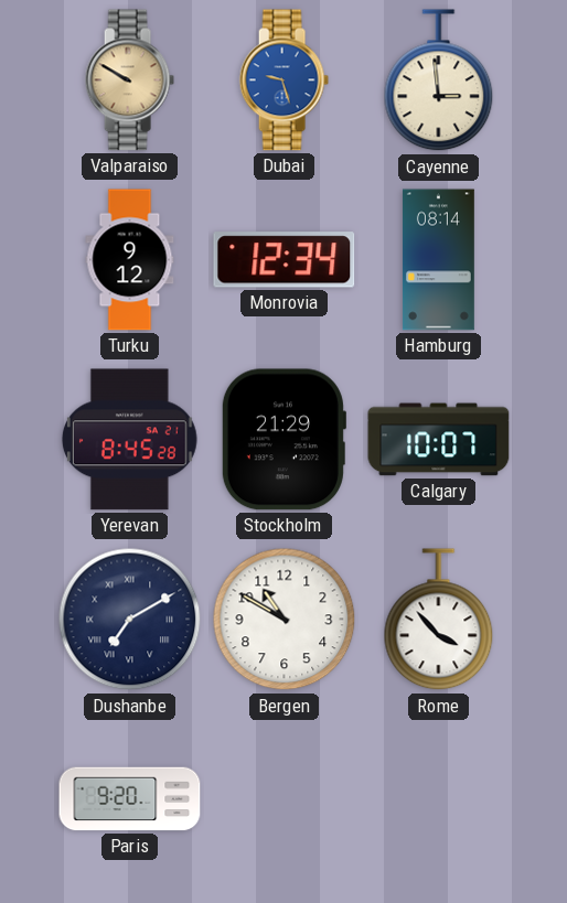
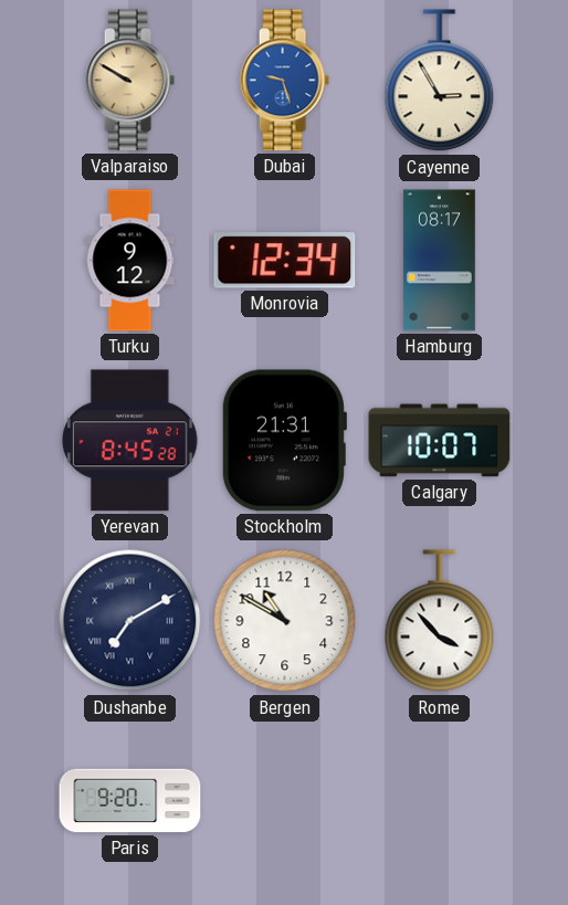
Cayenne: 2:59 -> 2:55
Hamburg: 08:14 -> 08:17
Stockholm: 21:29 -> 21:31
